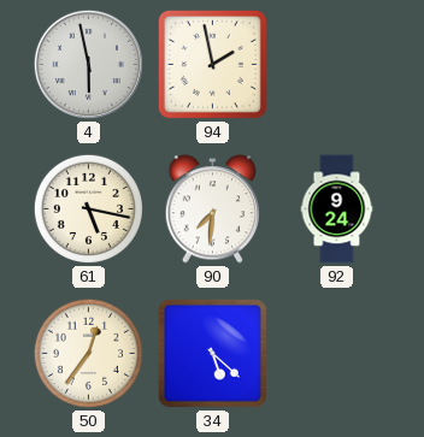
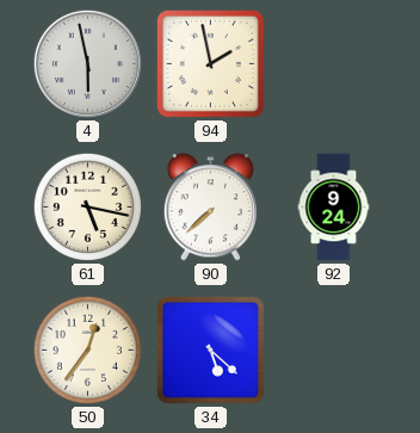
90: 7:31 -> 7:38
